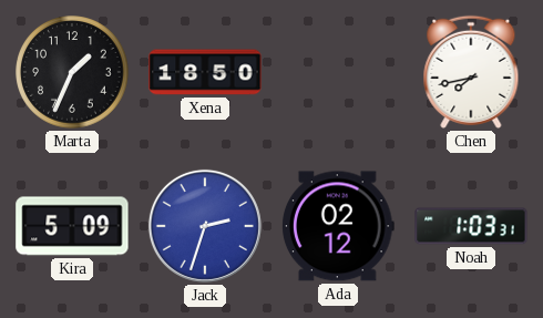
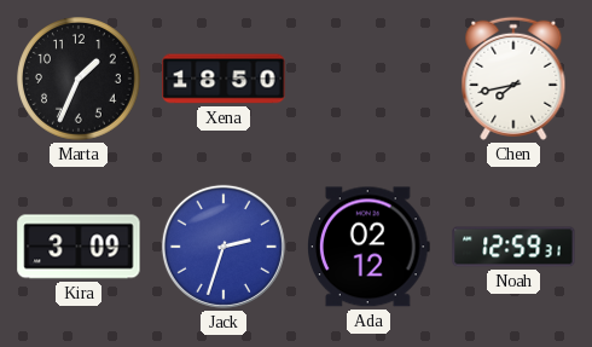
Kira: 5:09 -> 3:09
Noah: 1:03 -> 12:59
